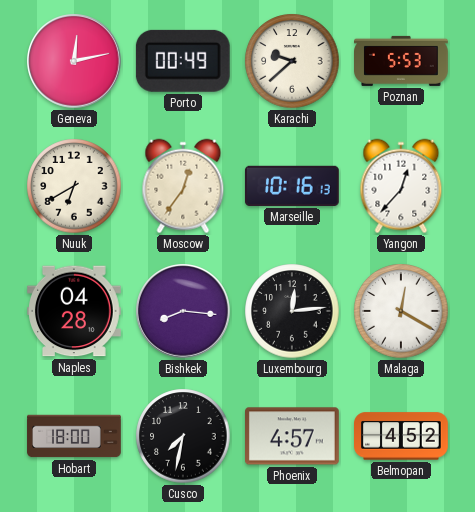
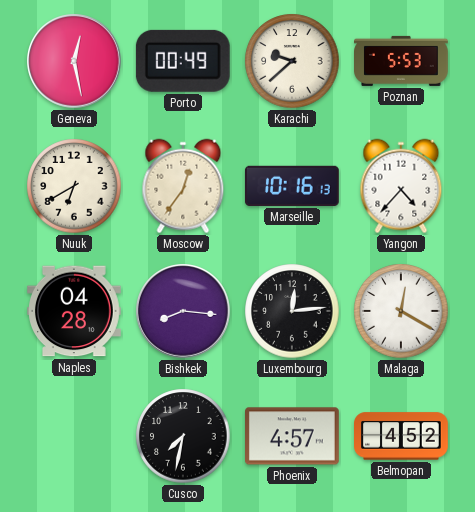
Geneva: 12:13 -> 12:28
Yangon: 12:37 -> 4:37
Hobart: 18:00 -> none
